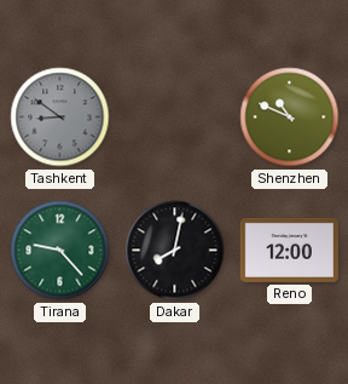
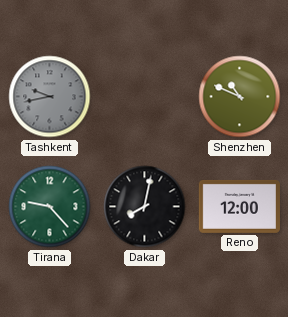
Tashkent: 8:51 -> 9:43
